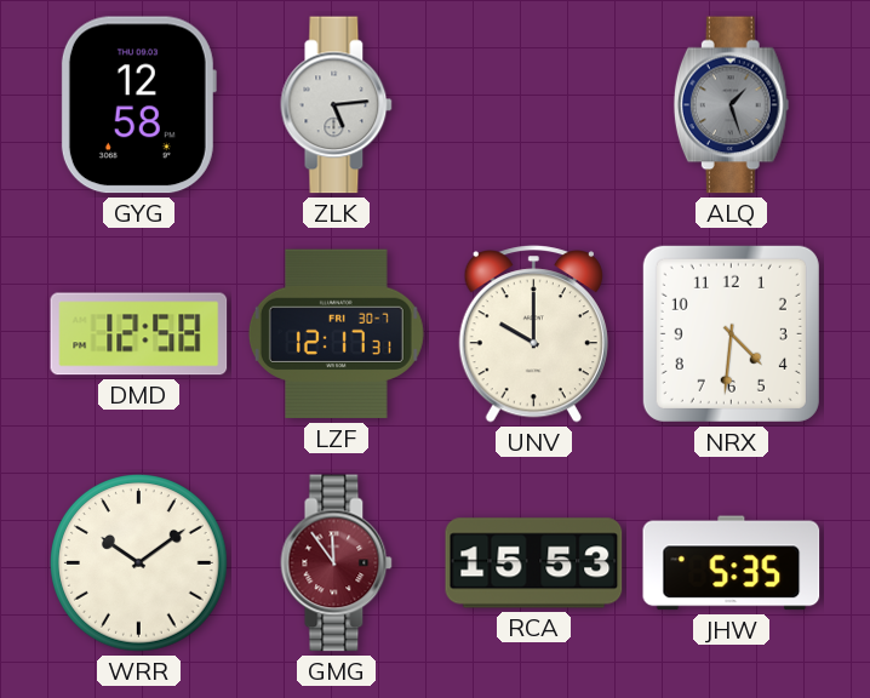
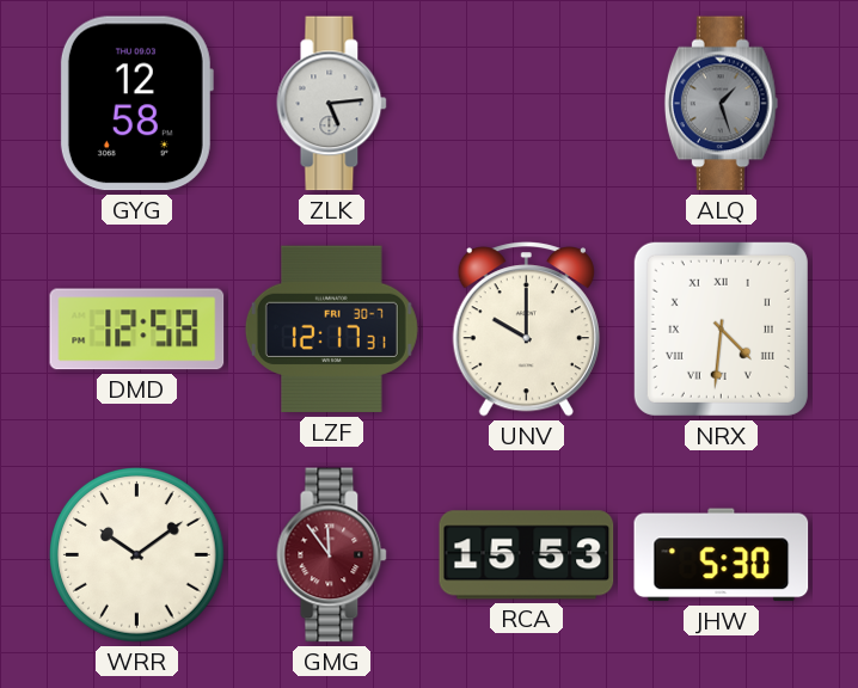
NRX numerals: Arabic -> Roman
JHW: 5:35 -> 5:30
